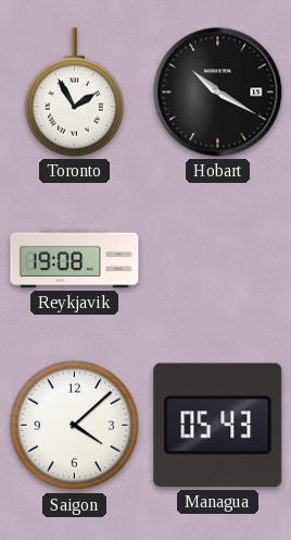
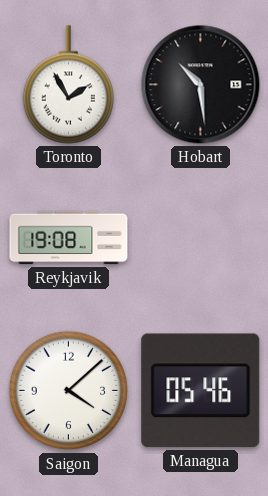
Hobart: 10:20 -> 10:29
Managua: 05:43 -> 05:46
